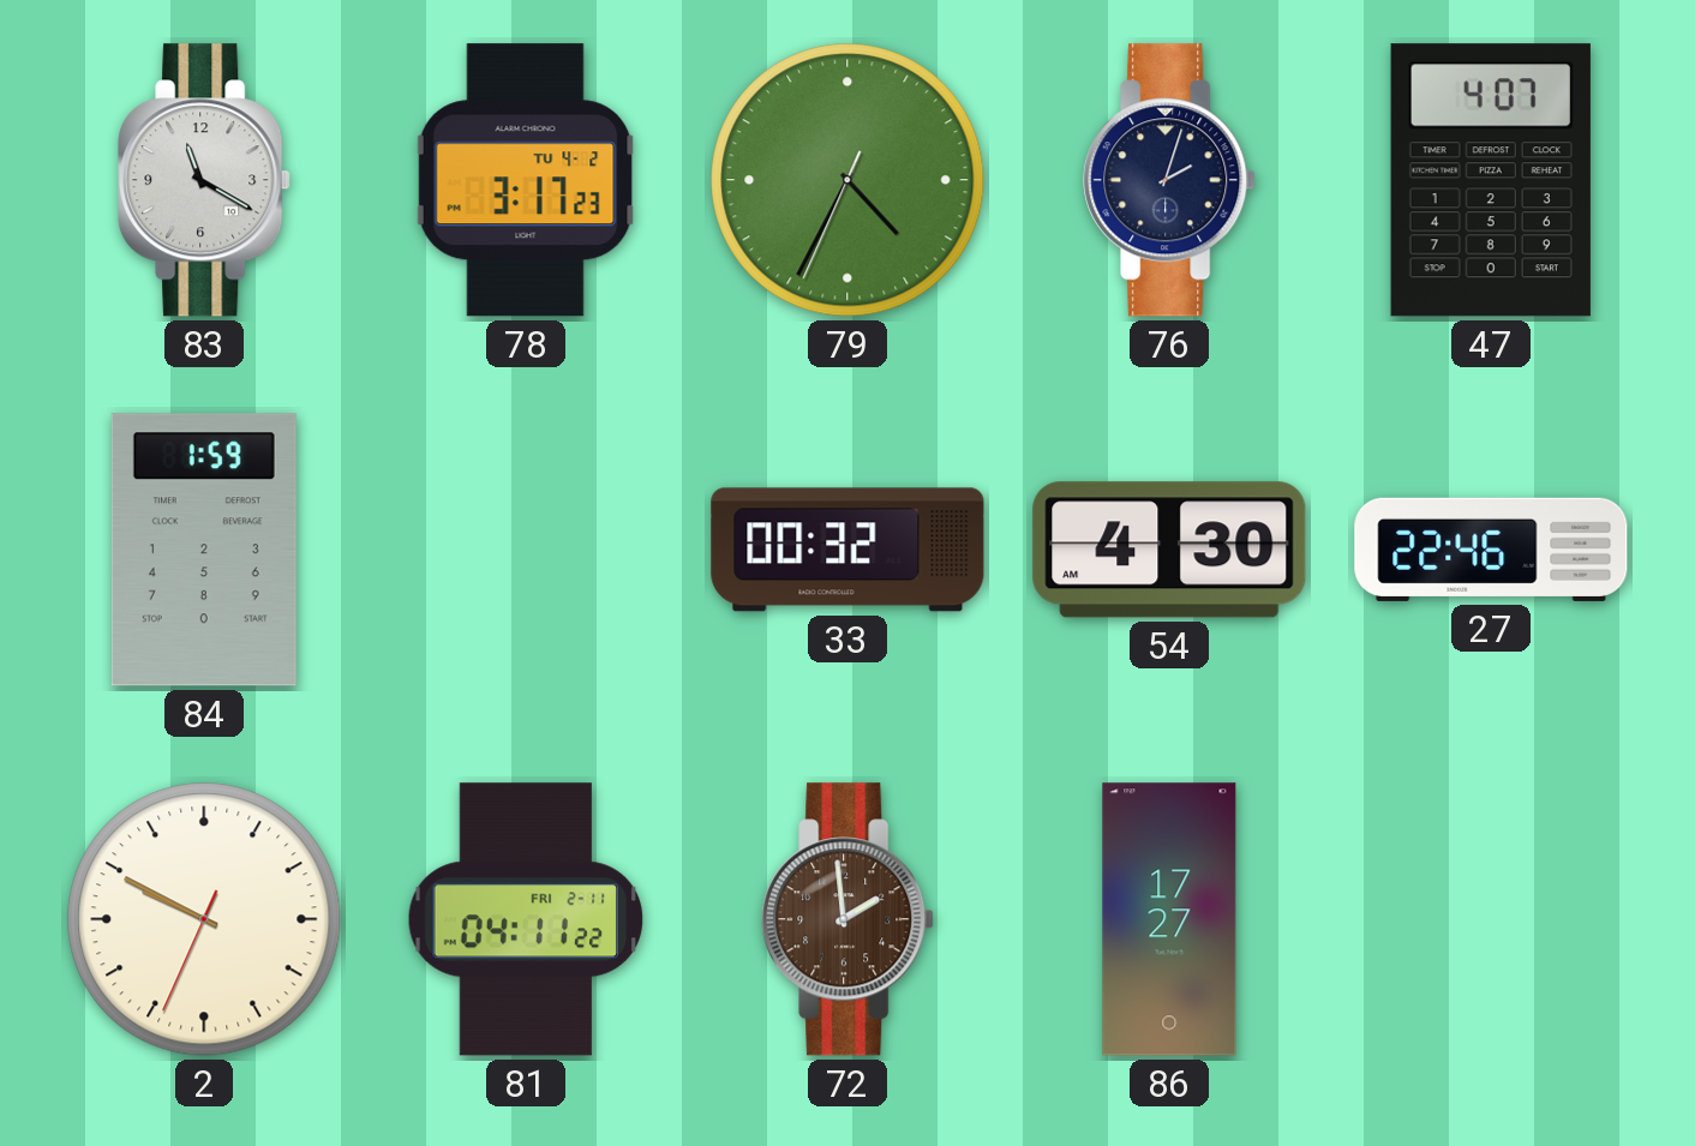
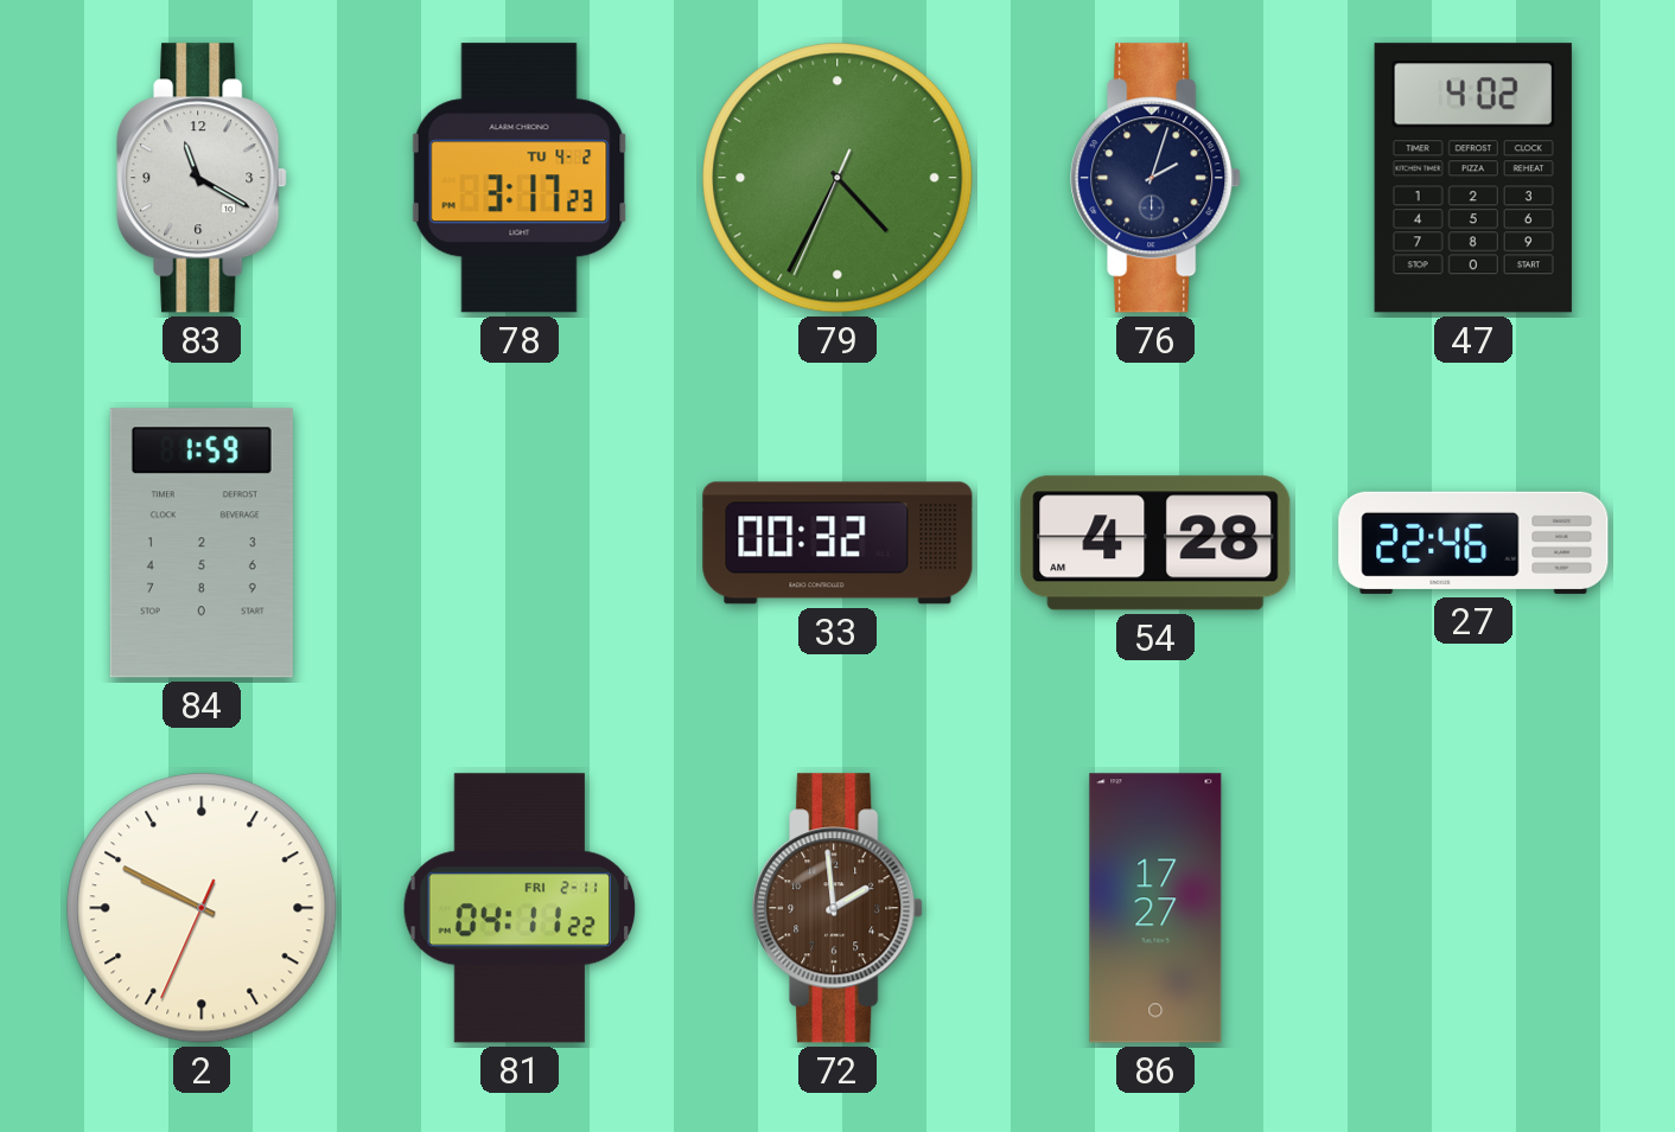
47: 4:07 -> 4:02
54: 4:30 -> 4:28
